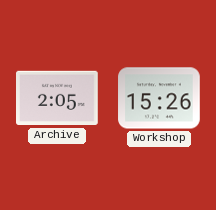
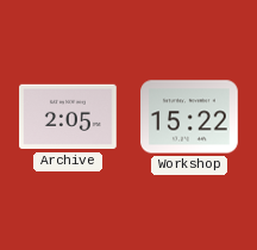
Workshop: 15:26 -> 15:22
